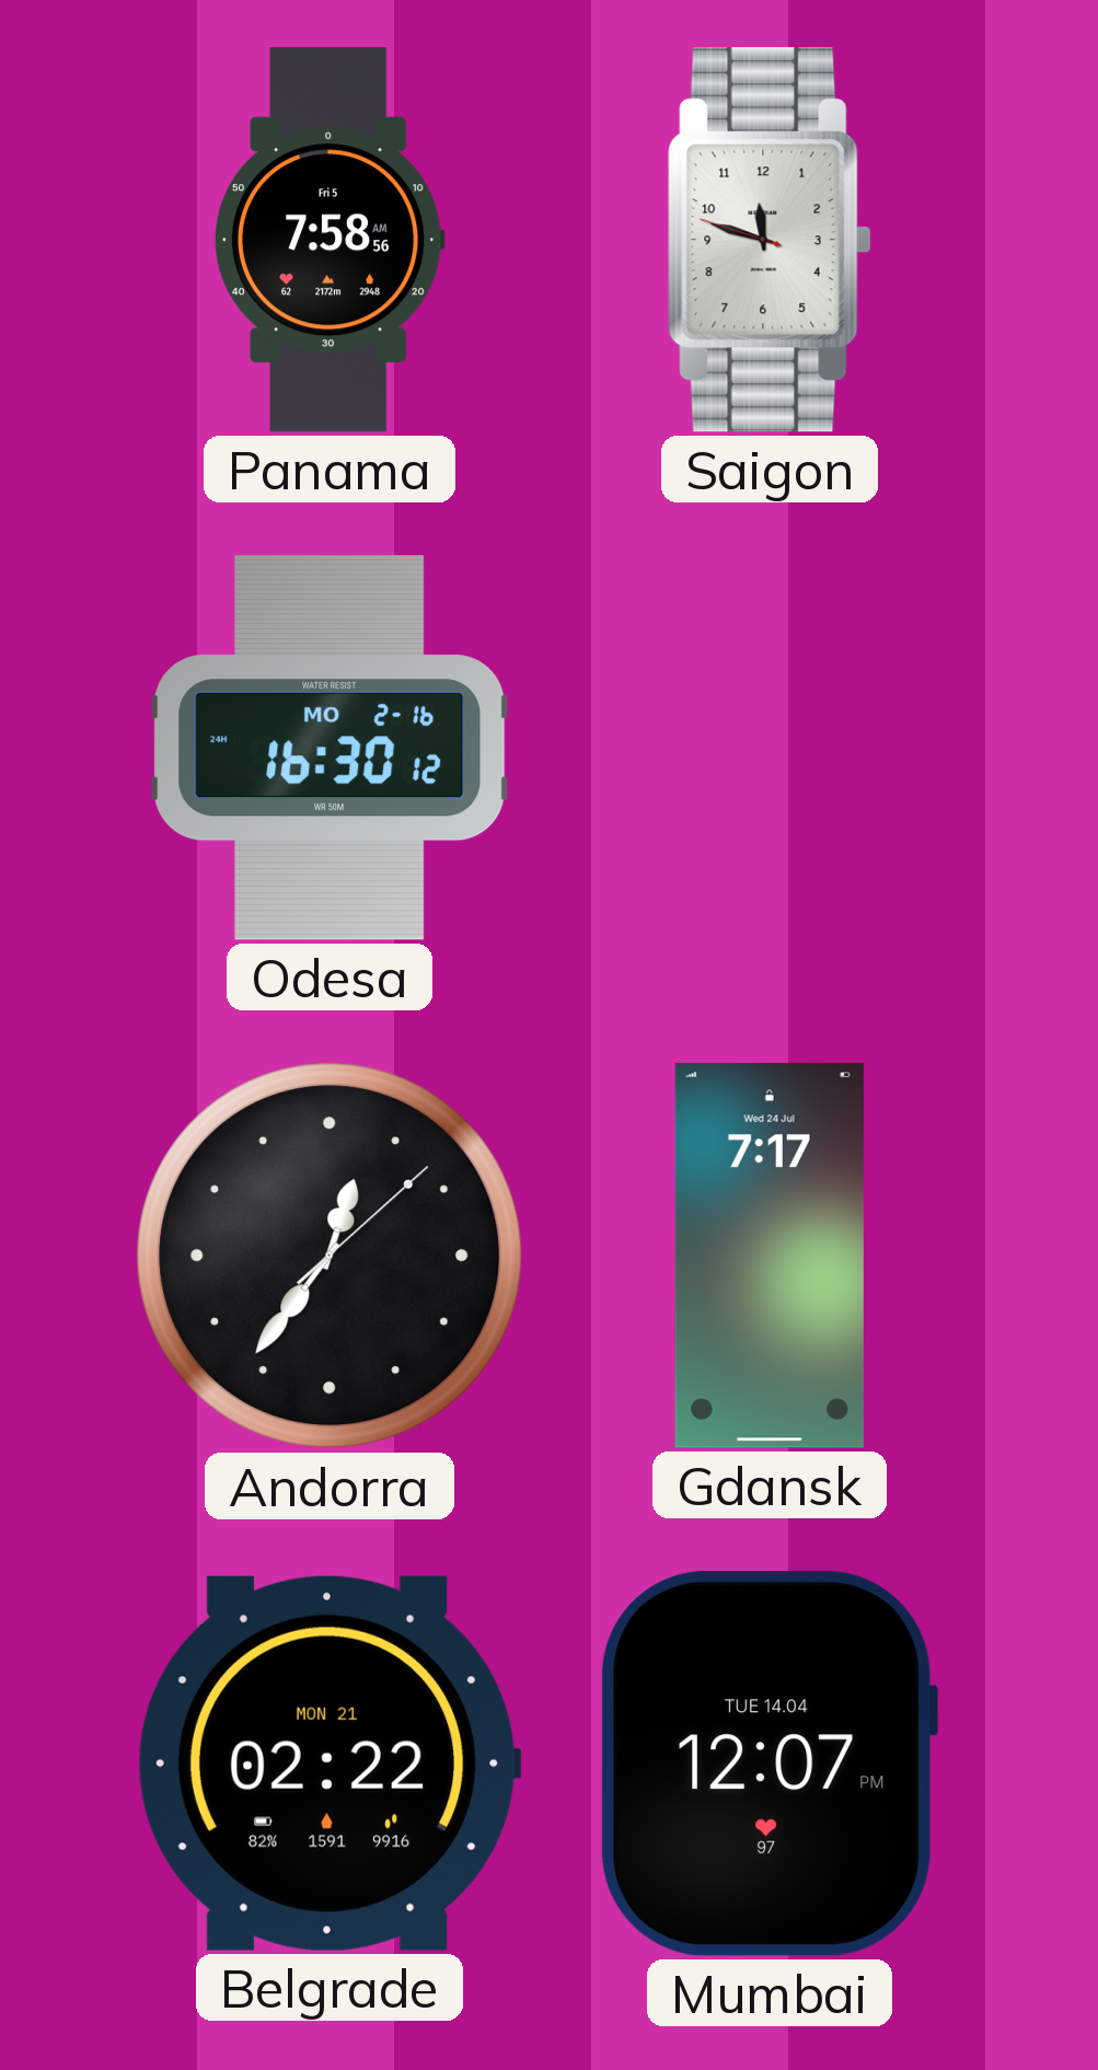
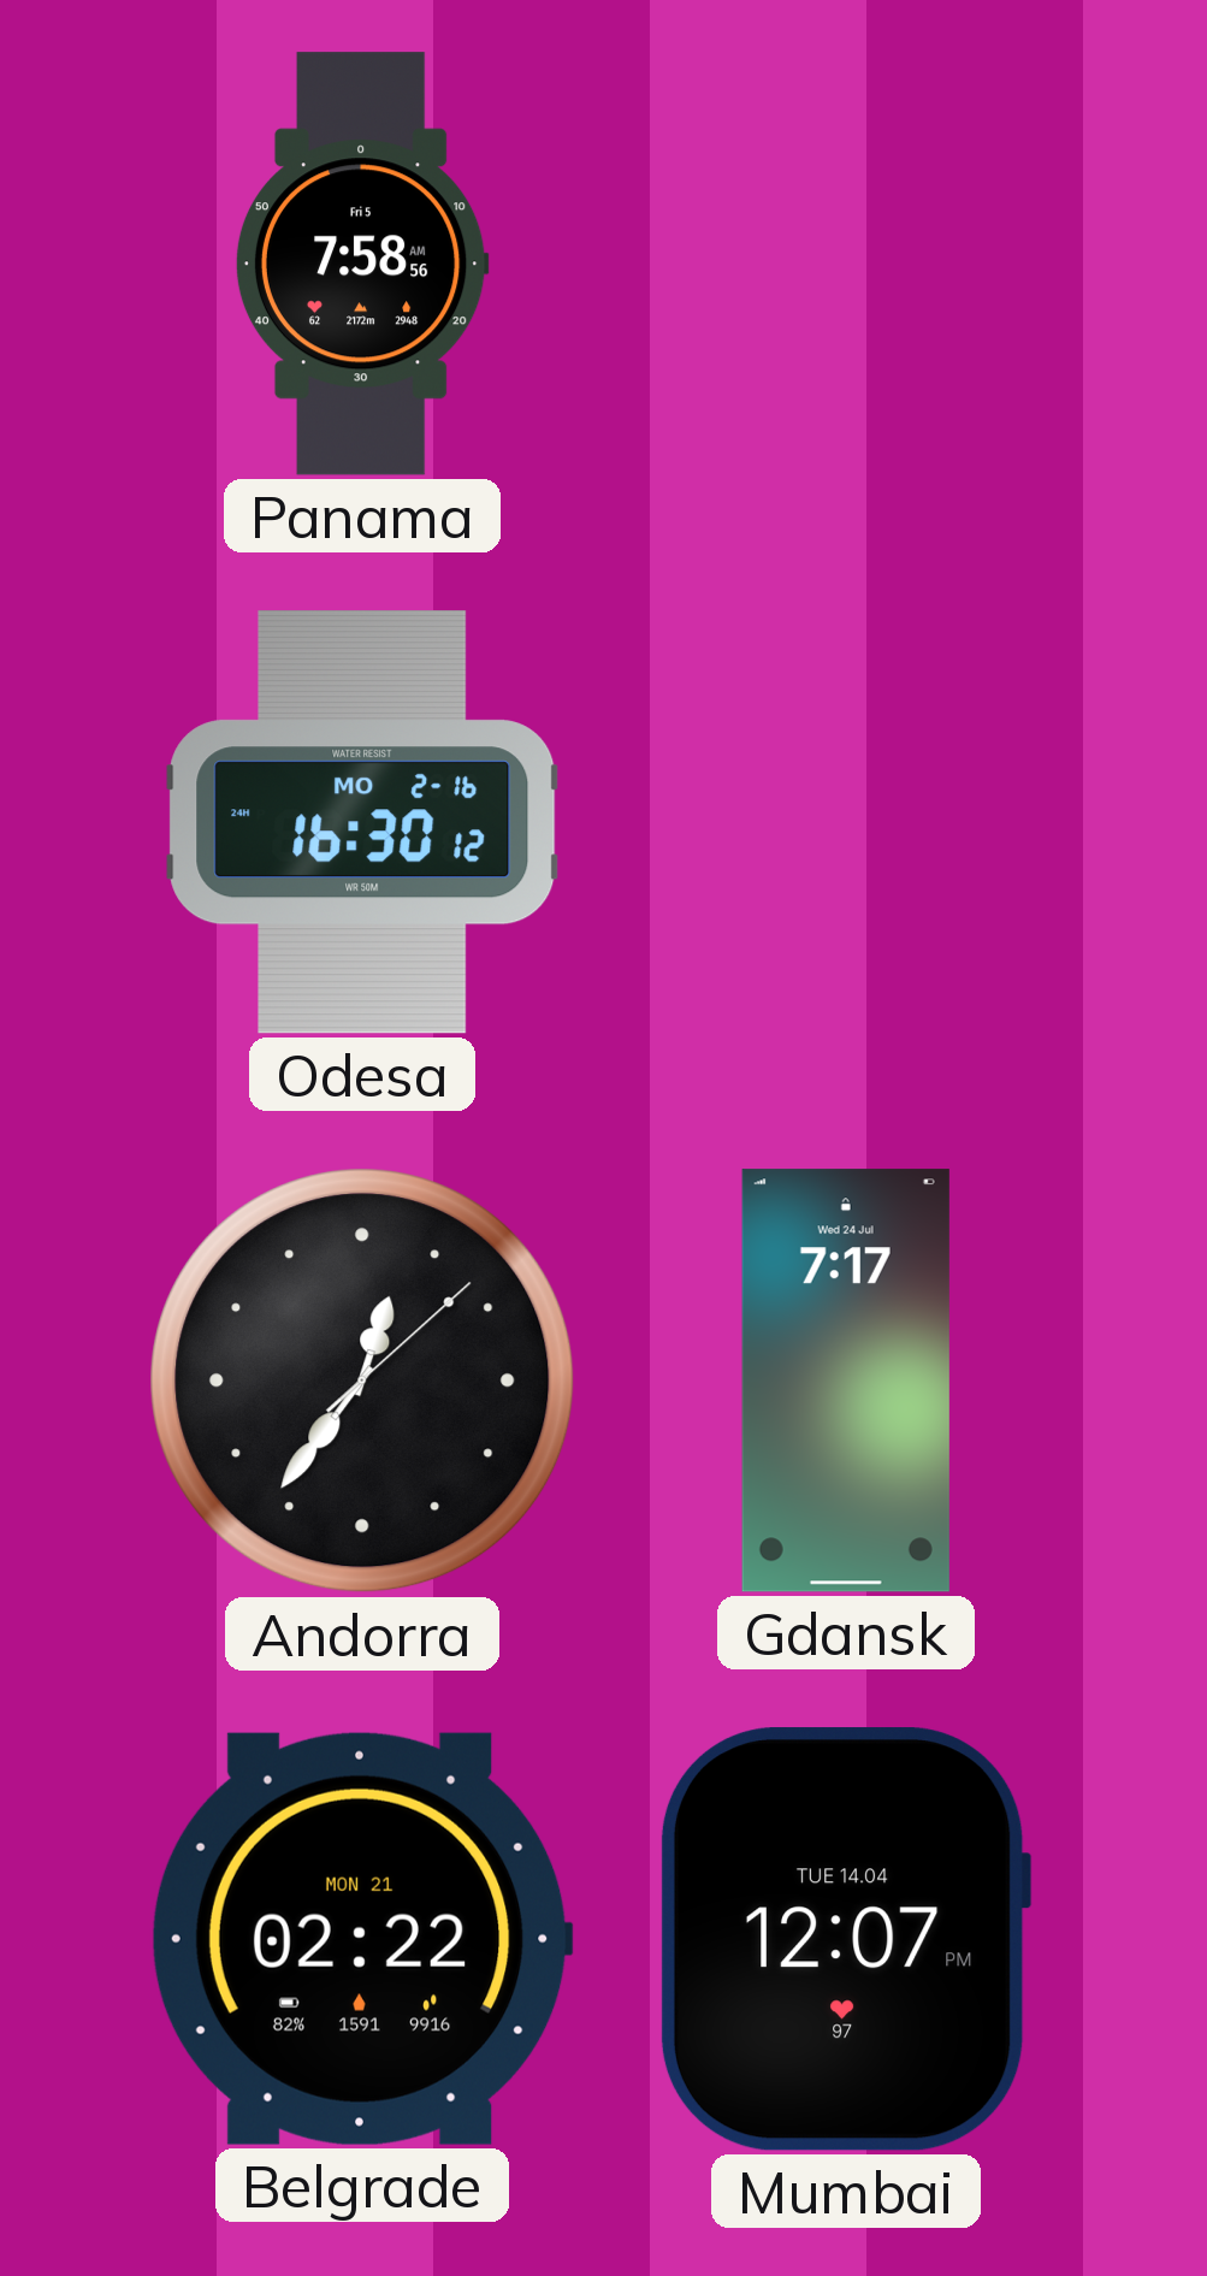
Saigon: 11:47 -> none
